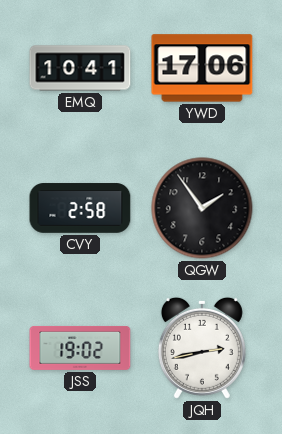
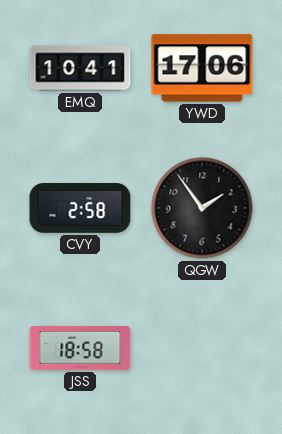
JSS: 19:02 -> 18:58
JQH: 2:43 -> none
